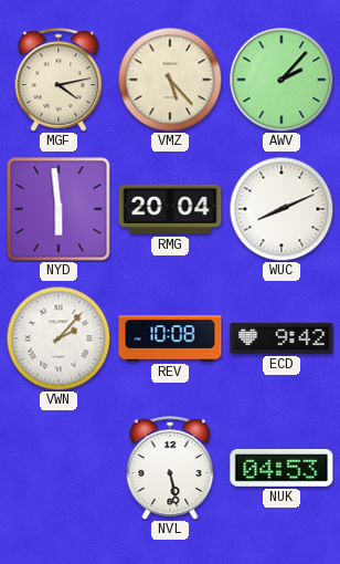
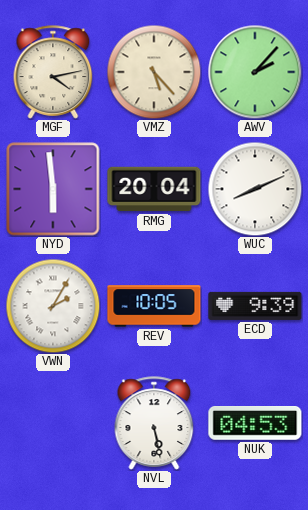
VWN: 2:07 -> 2:05
REV: 10:08 -> 10:05
ECD: 9:42 -> 9:39
